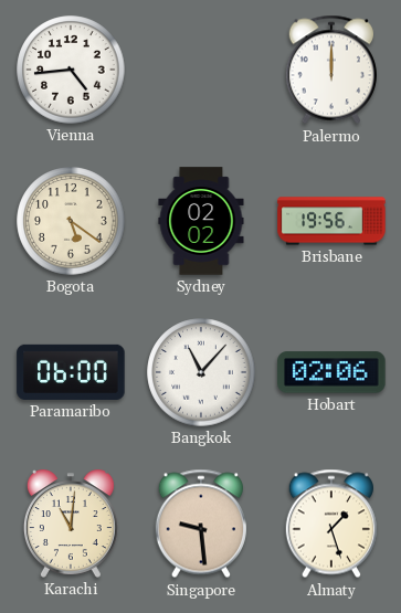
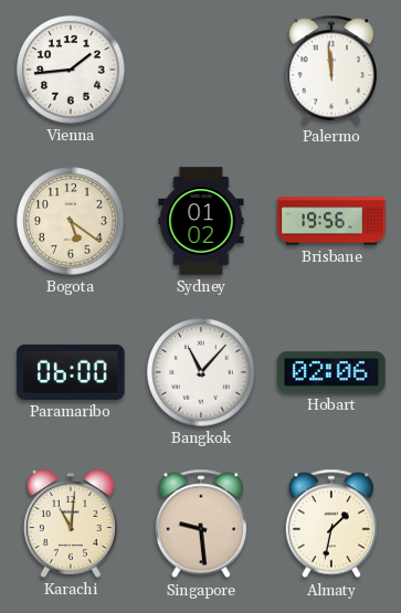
Vienna: 4:44 -> 1:44
Palermo: 12:00 -> 11:59
Sydney: 02:02 -> 01:02
Almaty: 1:27 -> 1:32
